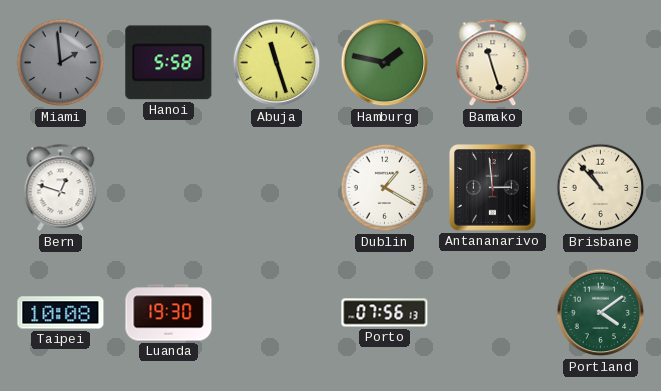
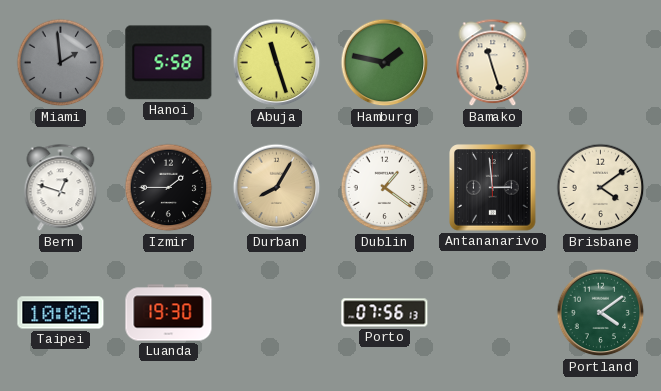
Izmir: none -> 1:45
Durban: none -> 8:05
Dublin: 1:20 -> 1:21
Brisbane: 10:53 -> 4:09
